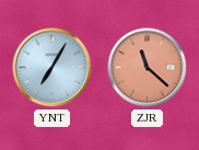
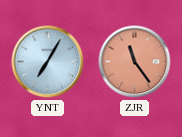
ZJR: 11:22 -> 11:24
